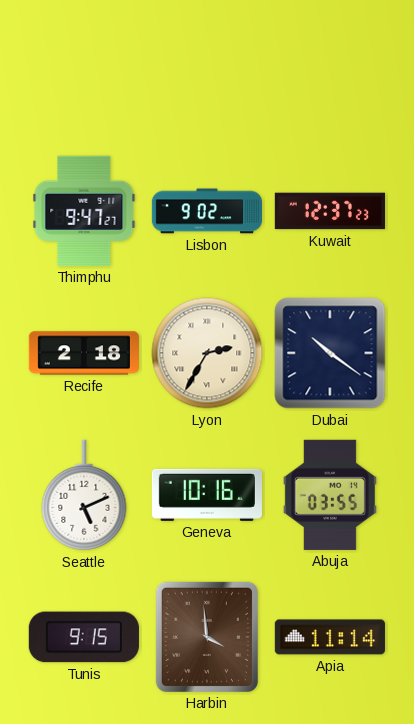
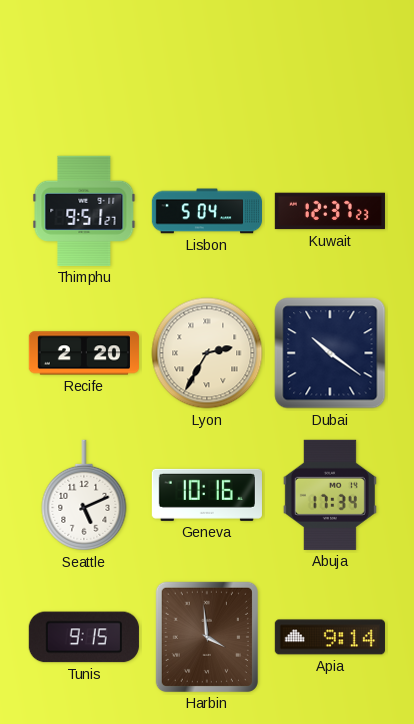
Thimphu: 9:47 -> 9:51
Lisbon: 9:02 -> 5:04
Recife: 2:18 -> 2:20
Abuja: 03:55 -> 17:34
Apia: 11:14 -> 9:14
